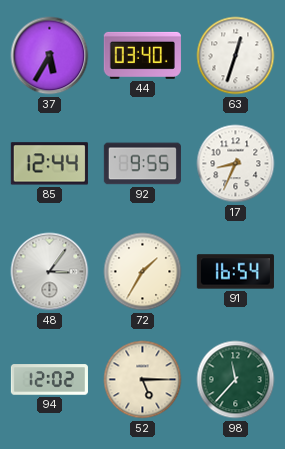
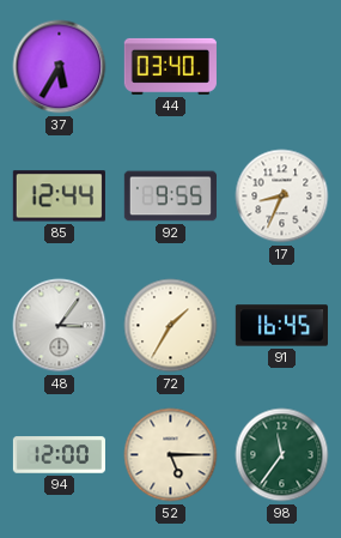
63: 12:33 -> none
91: 16:54 -> 16:45
94: 12:02 -> 12:00
98: 11:37 -> 11:36
